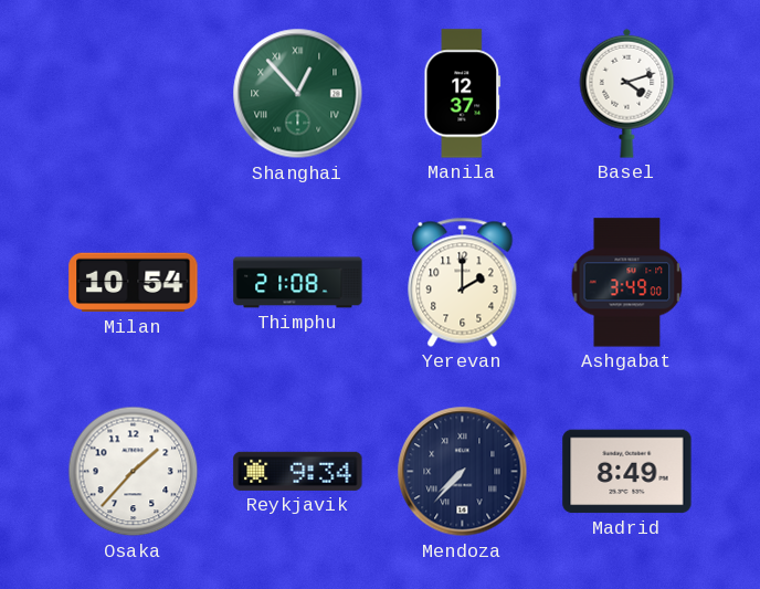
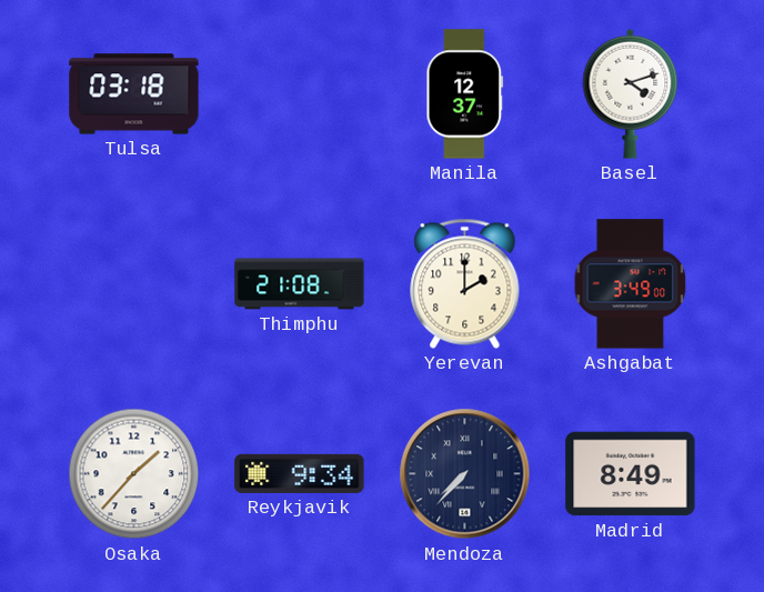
Tulsa: none -> 03:18
Shanghai: 12:53 -> none
Milan: 10:54 -> none
